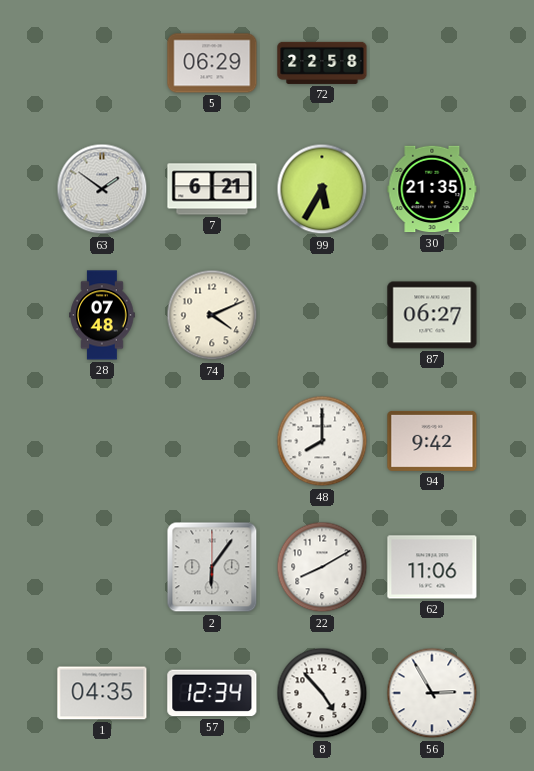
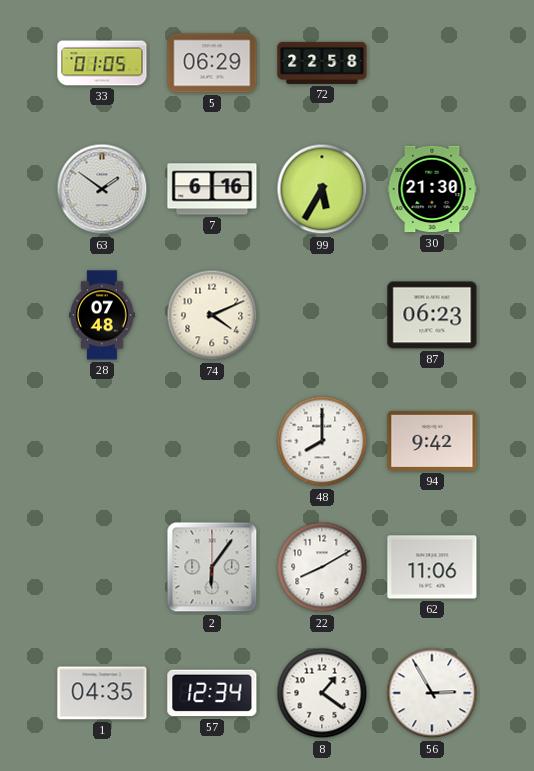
33: none -> 01:05
7: 6:21 -> 6:16
30: 21:35 -> 21:30
87: 06:27 -> 06:23
8: 4:53 -> 1:21
